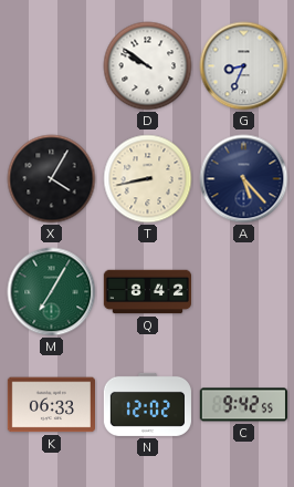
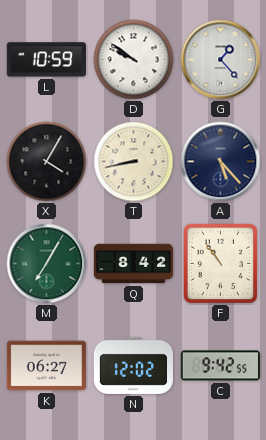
L: none -> 10:59
G: 8:34 -> 1:23
F: none -> 10:54
K: 06:33 -> 06:27
